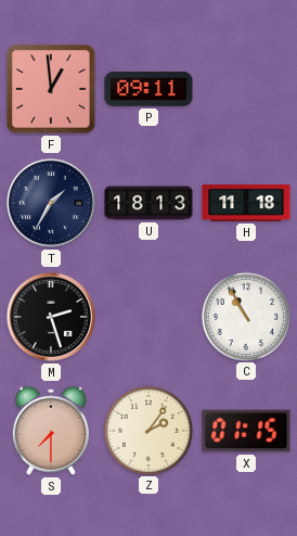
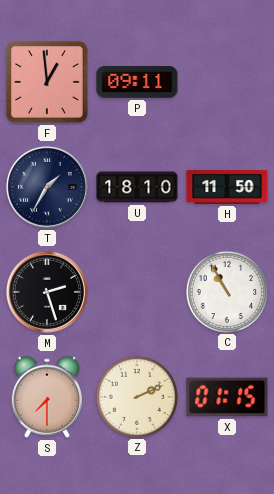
U: 18:13 -> 18:10
H: 11:18 -> 11:50
Z: 2:06 -> 2:11
